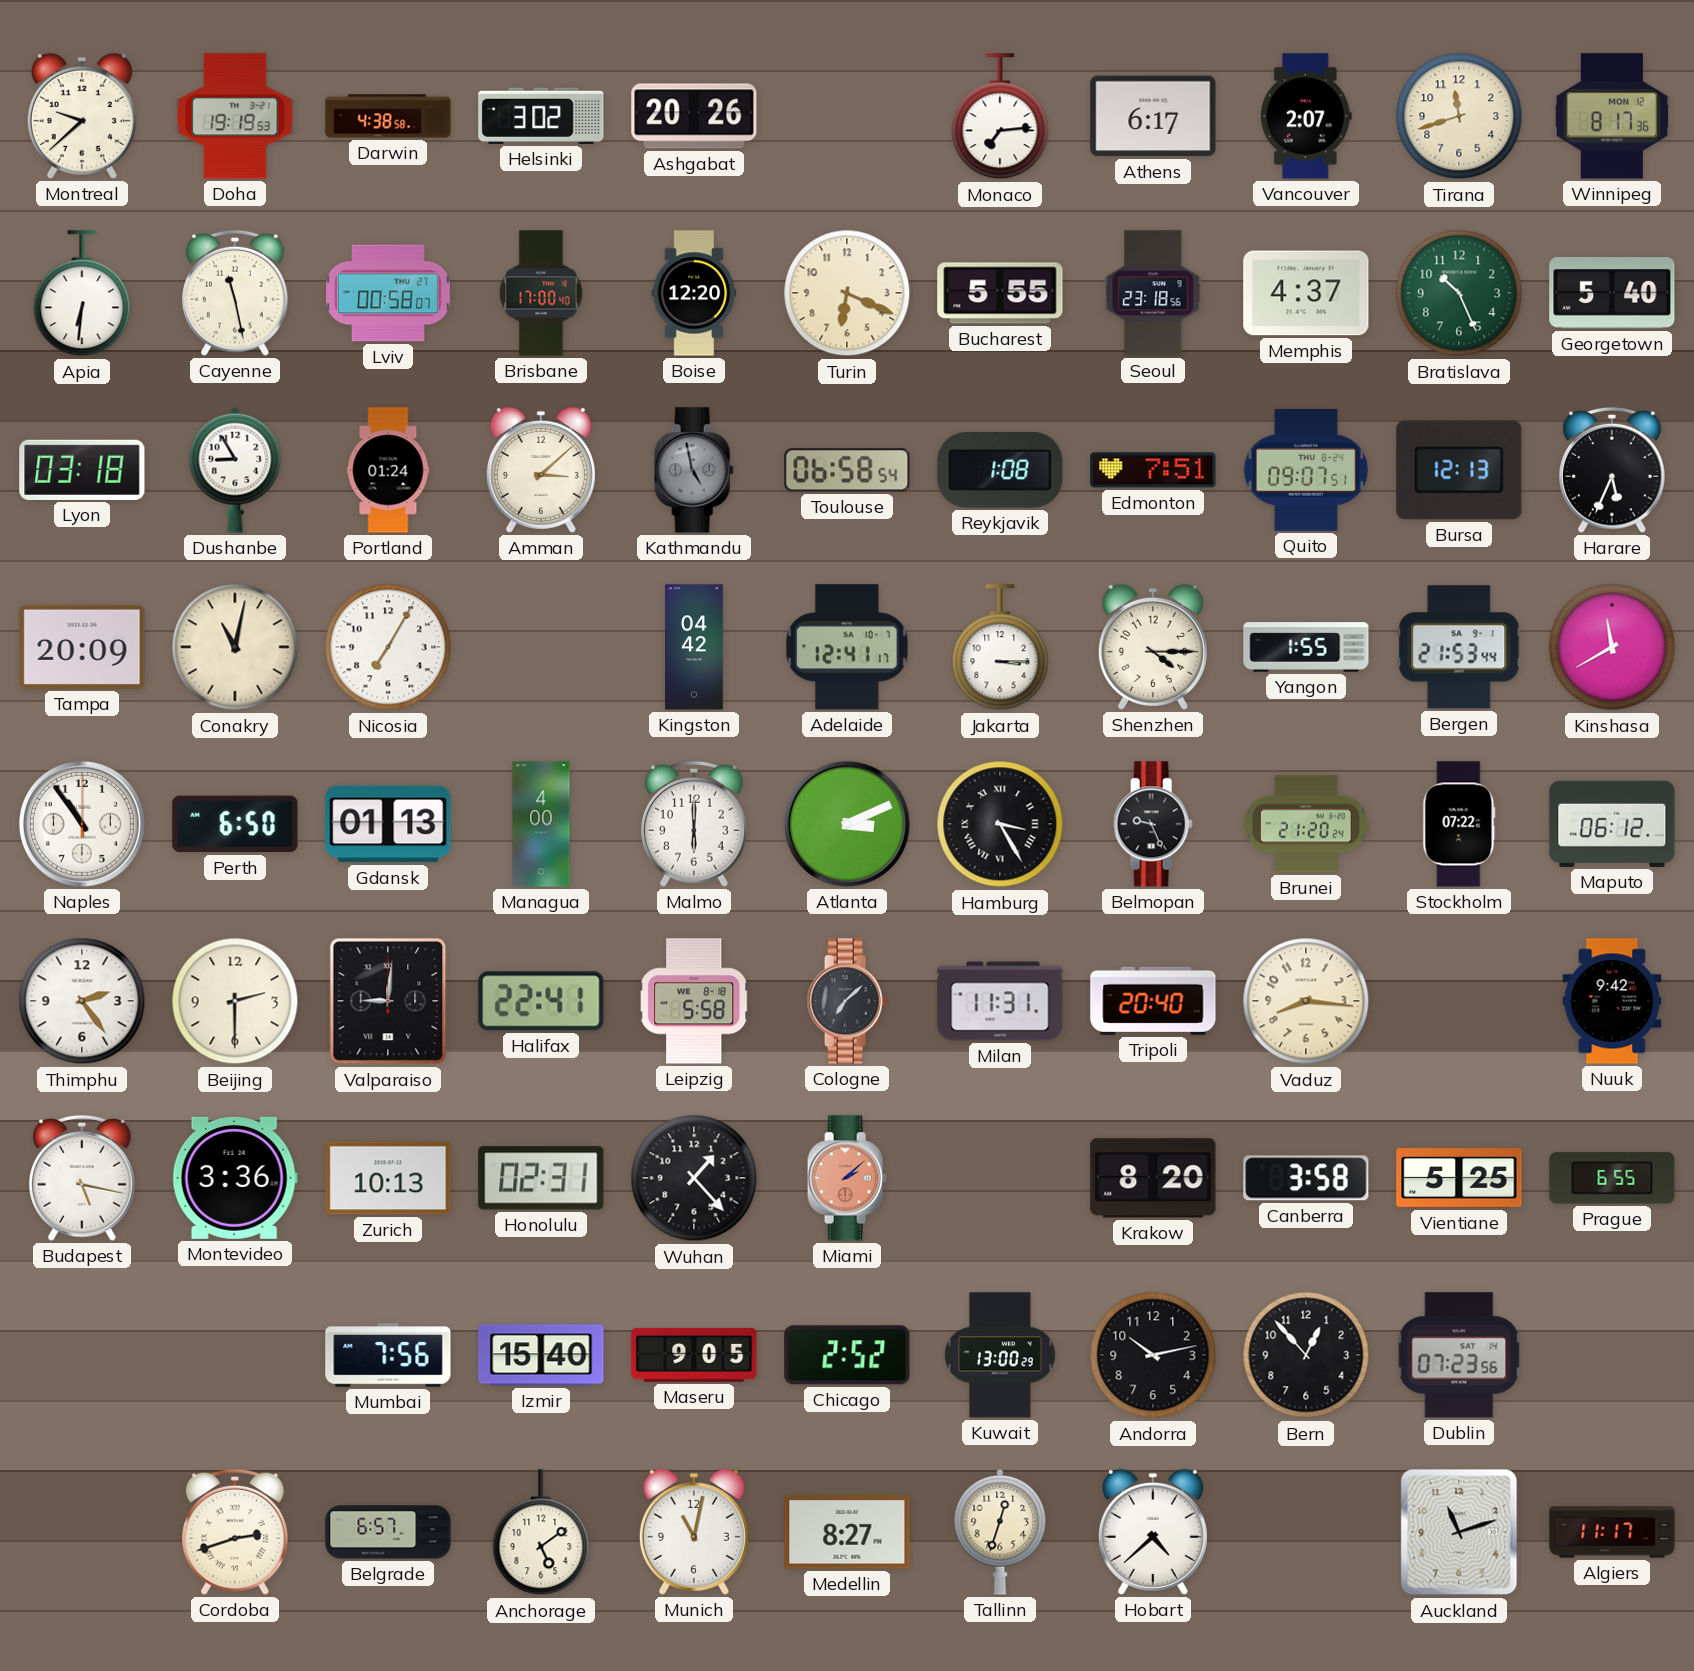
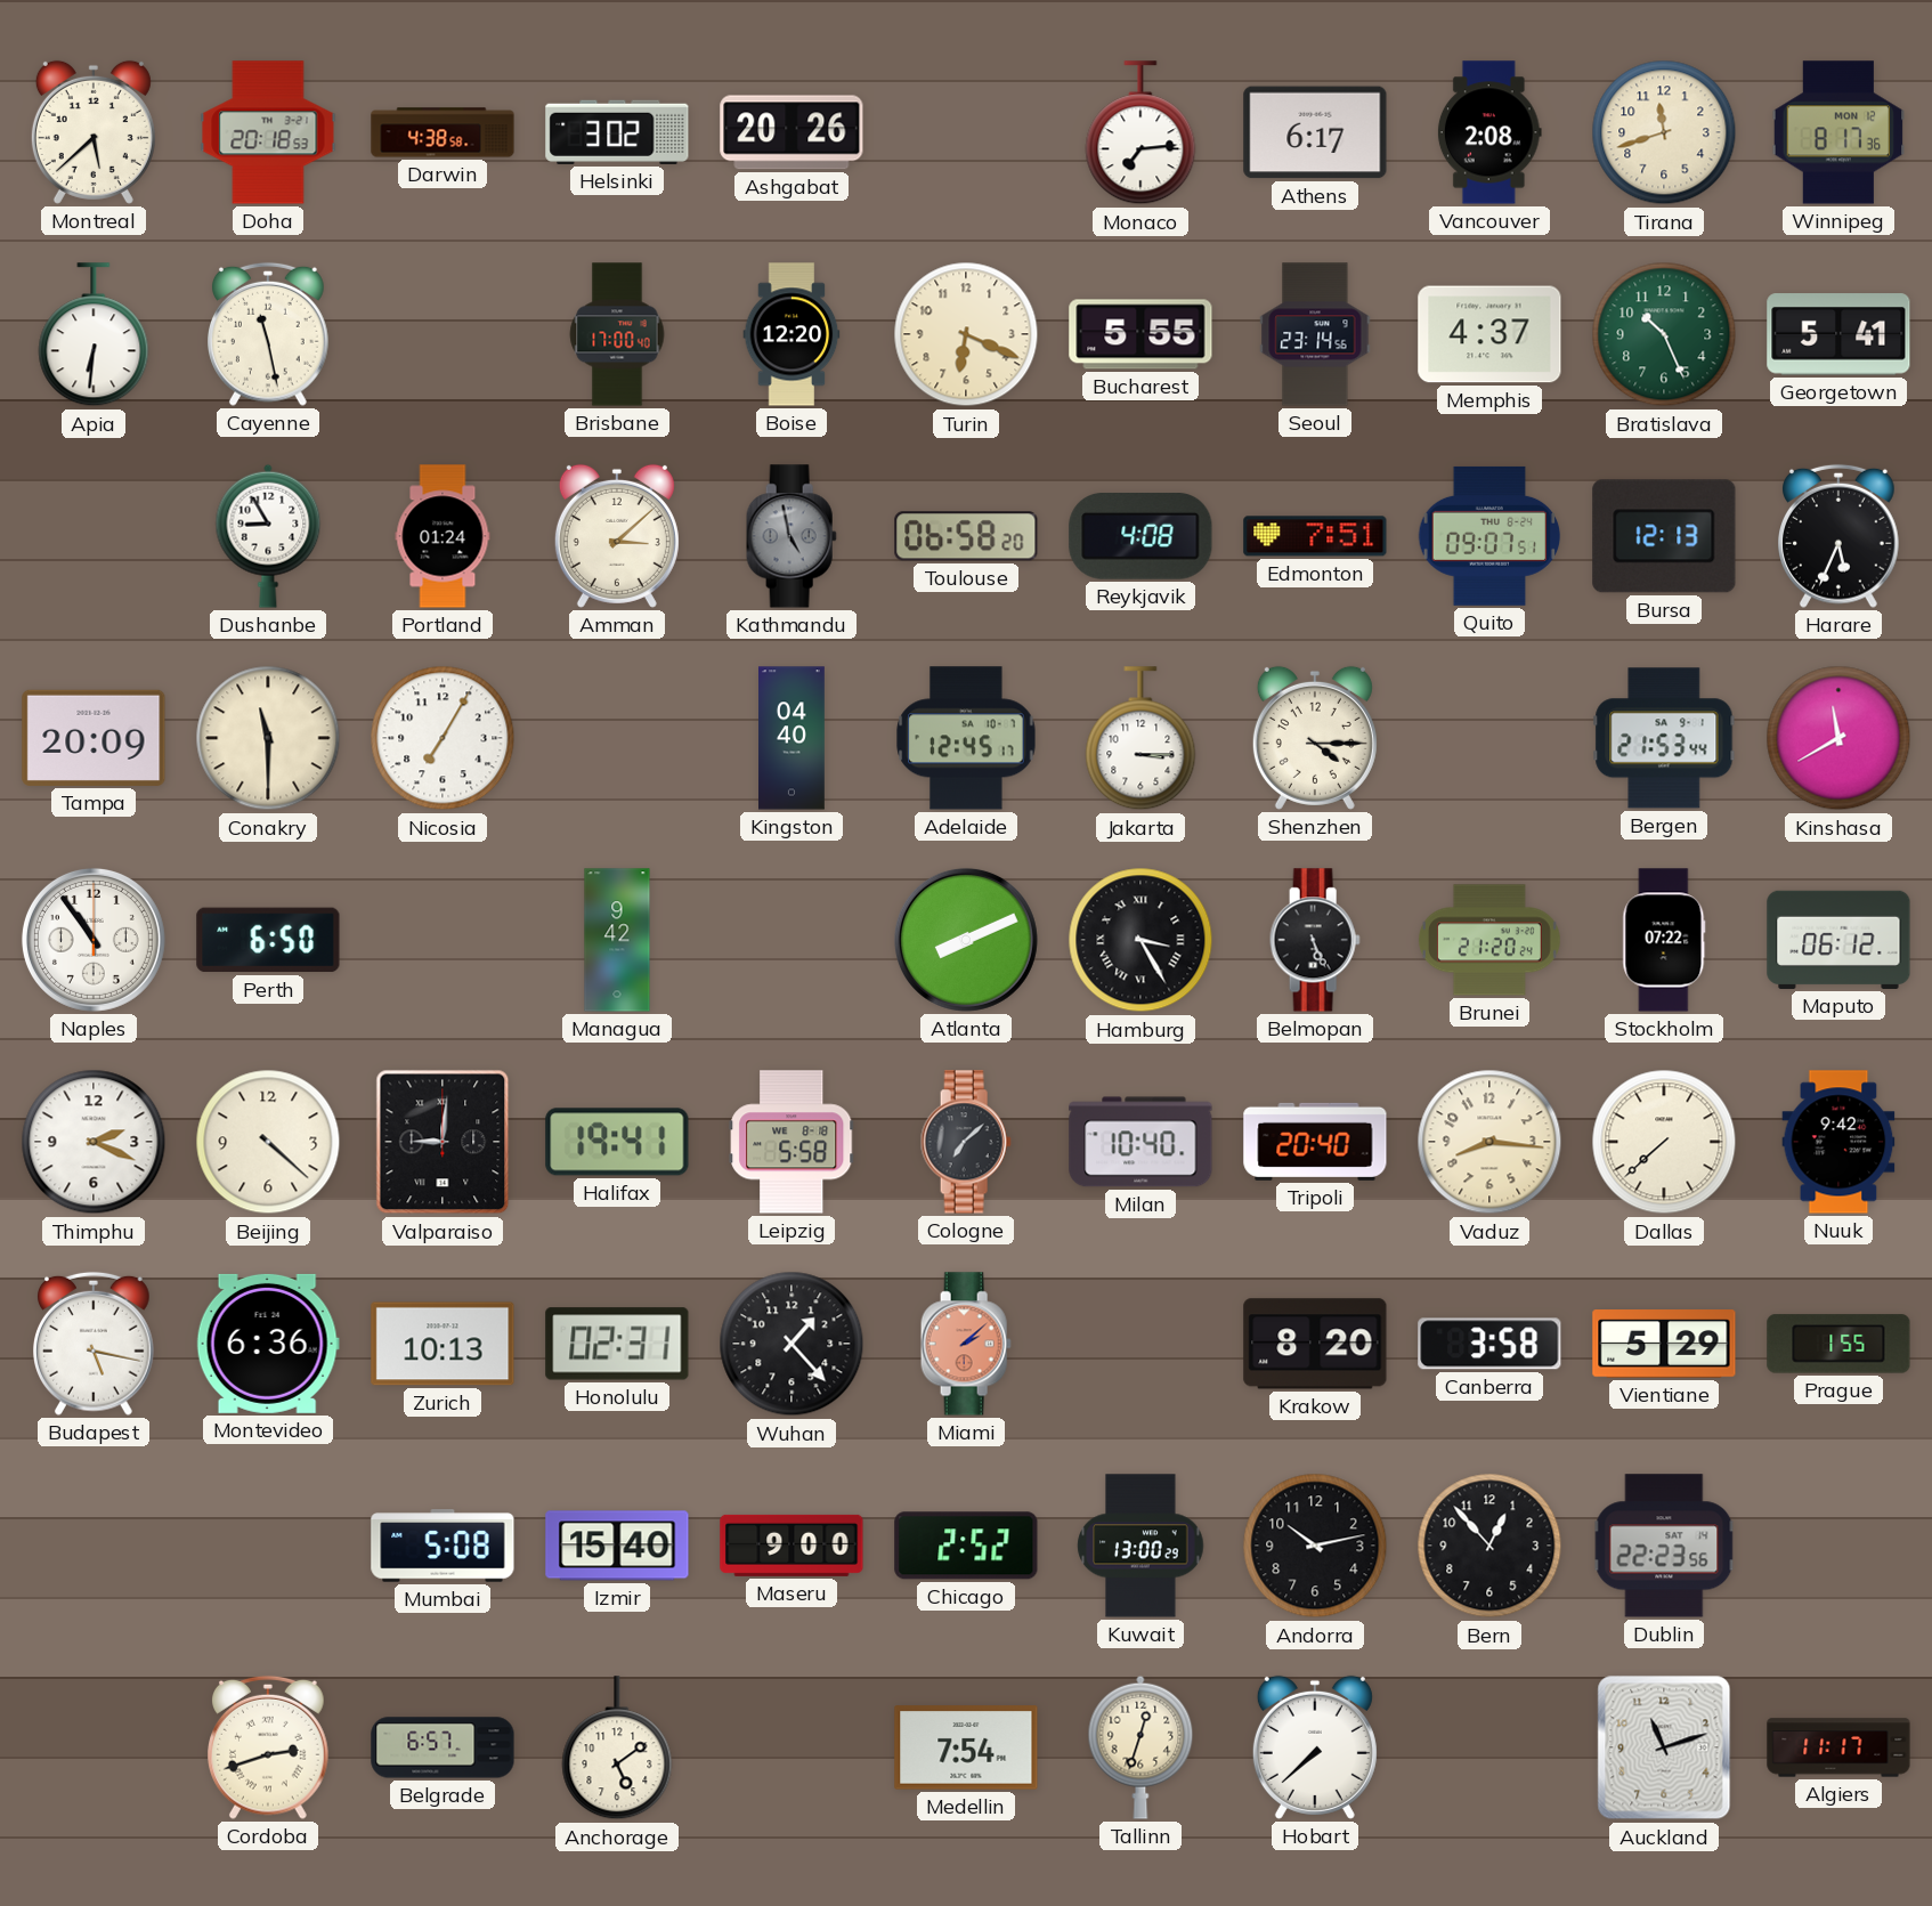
Montreal: 9:38 -> 5:38
Doha: 19:19 -> 20:18
Vancouver: 2:07 -> 2:08
Lviv: 00:58 -> none
Seoul: 23:18 -> 23:14
Georgetown: 5:40 -> 5:41
Lyon: 03:18 -> none
Toulouse: 06:58:54 -> 06:58:20
Reykjavik: 1:08 -> 4:08
Conakry: 11:02 -> 11:30
Kingston: 04:42 -> 04:40
Adelaide: 12:41 -> 12:45
Yangon: 1:55 -> none
Gdansk: 01:13 -> none
Managua: 4:00 -> 9:42
Malmo: 6:00 -> none
Atlanta: 3:11 -> 8:11
Belmopan: 9:26 -> 5:26
Thimphu: 2:24 -> 2:19
Beijing: 2:30 -> 4:22
Halifax: 22:41 -> 19:41
Milan: 11:31 -> 10:40
Dallas: none -> 7:38
Montevideo: 3:36 -> 6:36
Vientiane: 5:25 -> 5:29
Prague: 6:55 -> 1:55
Mumbai: 7:56 -> 5:08
Maseru: 9:05 -> 9:00
Dublin: 07:23 -> 22:23
Munich: 11:02 -> none
Medellin: 8:27 -> 7:54
Hobart: 4:38 -> 7:38
